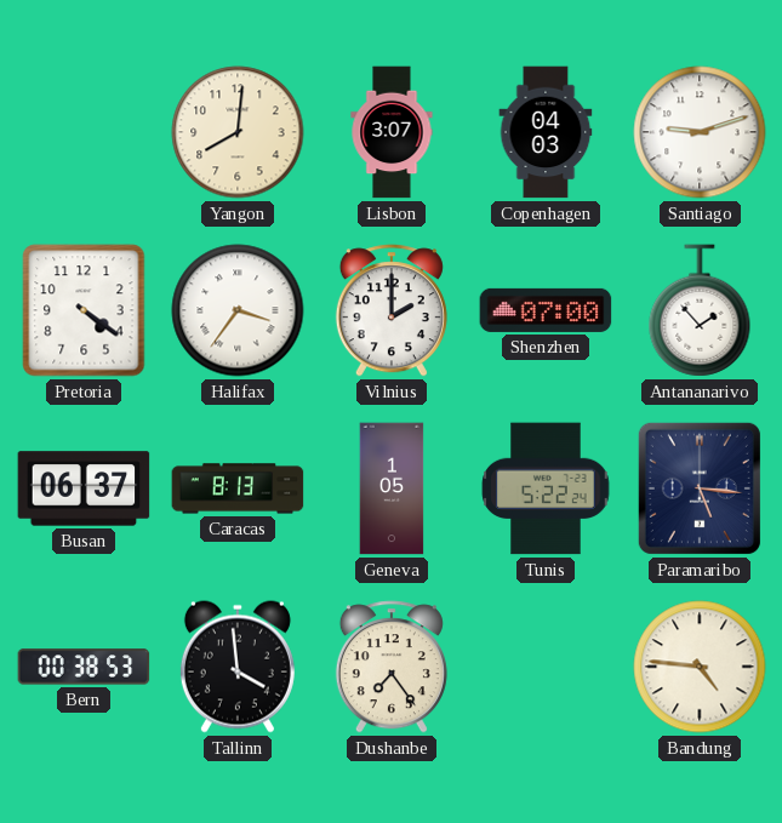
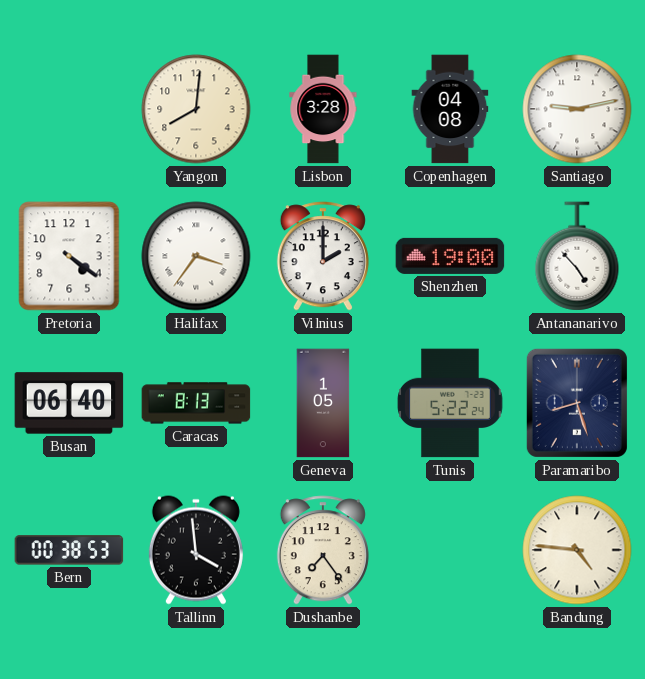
Lisbon: 3:07 -> 3:28
Copenhagen: 04:03 -> 04:08
Santiago: 9:12 -> 9:13
Shenzhen: 07:00 -> 19:00
Antananarivo: 1:53 -> 4:53
Busan: 06:37 -> 06:40
Paramaribo: 5:16 -> 8:27
